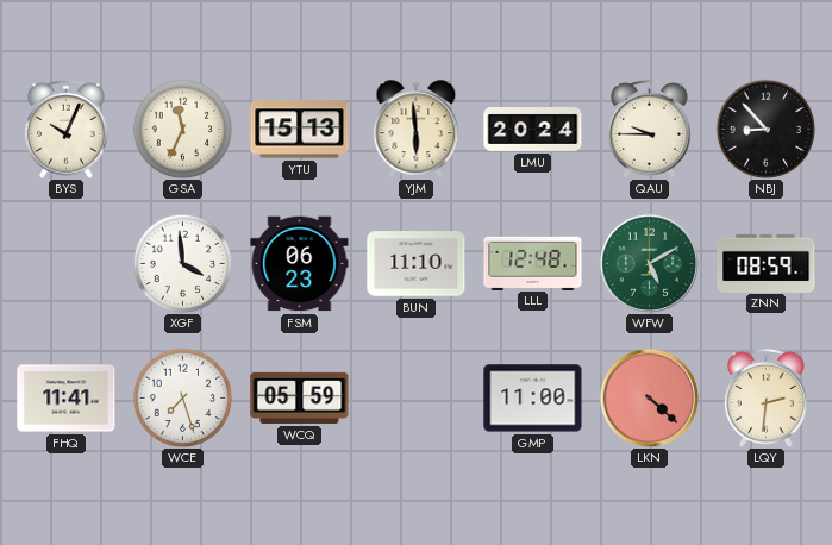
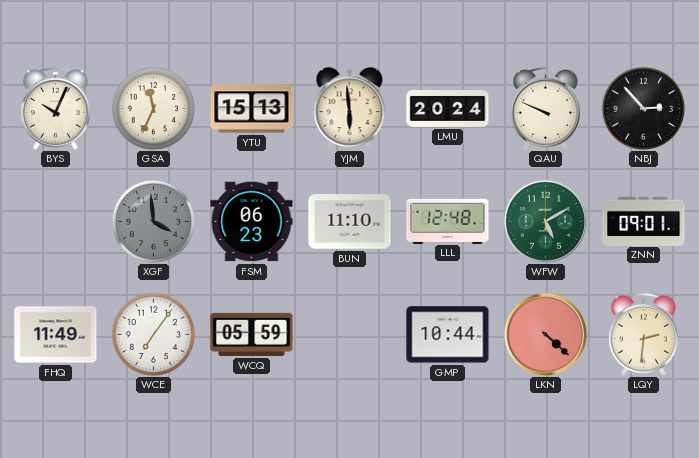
QAU: 9:45 -> 9:49
NBJ: 8:53 -> 2:53
XGF dial: white -> grey
ZNN: 08:59 -> 09:01
FHQ: 11:41 -> 11:49
WCE: 7:27 -> 7:06
GMP: 11:00 -> 10:44
